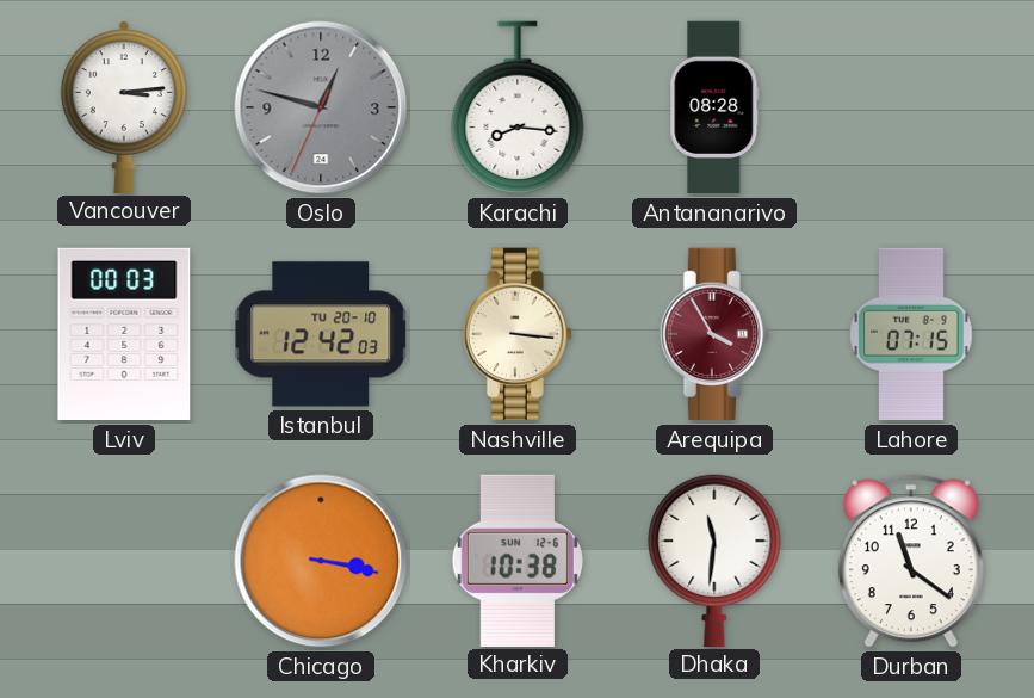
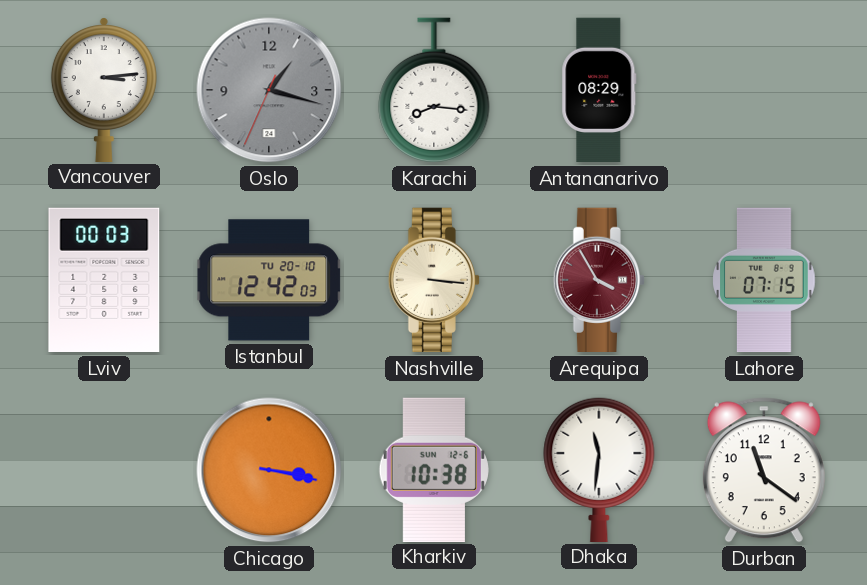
Oslo: 12:47 -> 1:17
Antananarivo: 08:28 -> 08:29
